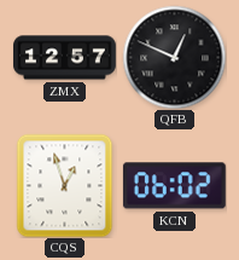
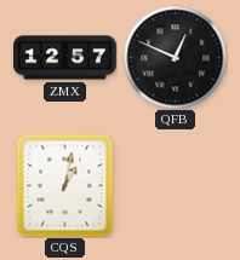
CQS: 12:57 -> 1:02
KCN: 06:02 -> none
